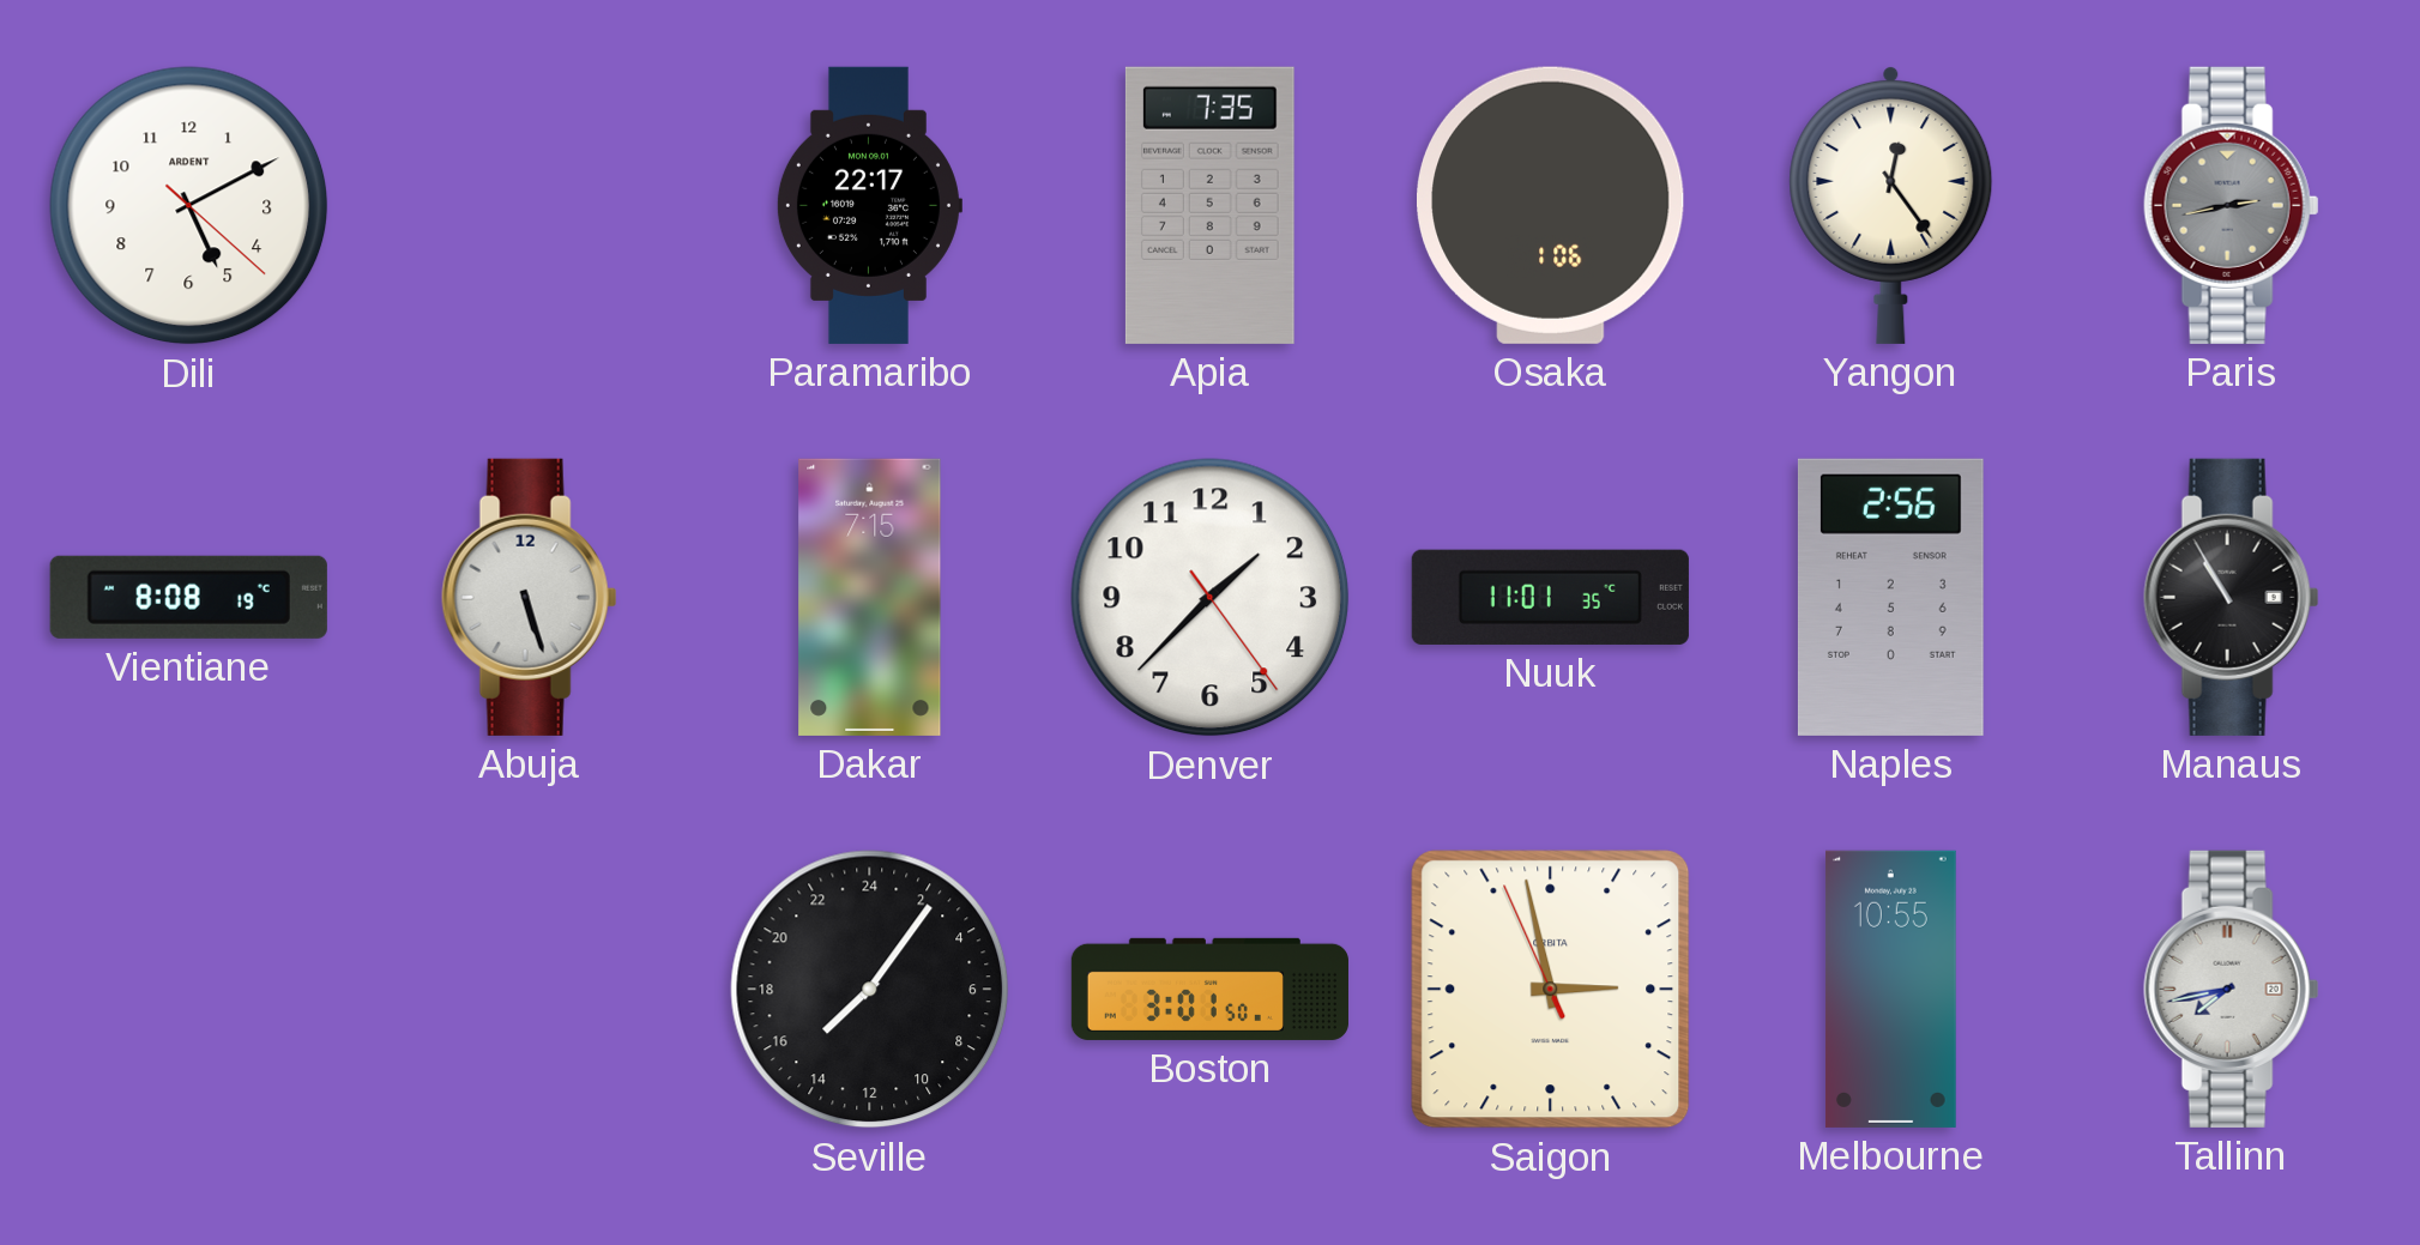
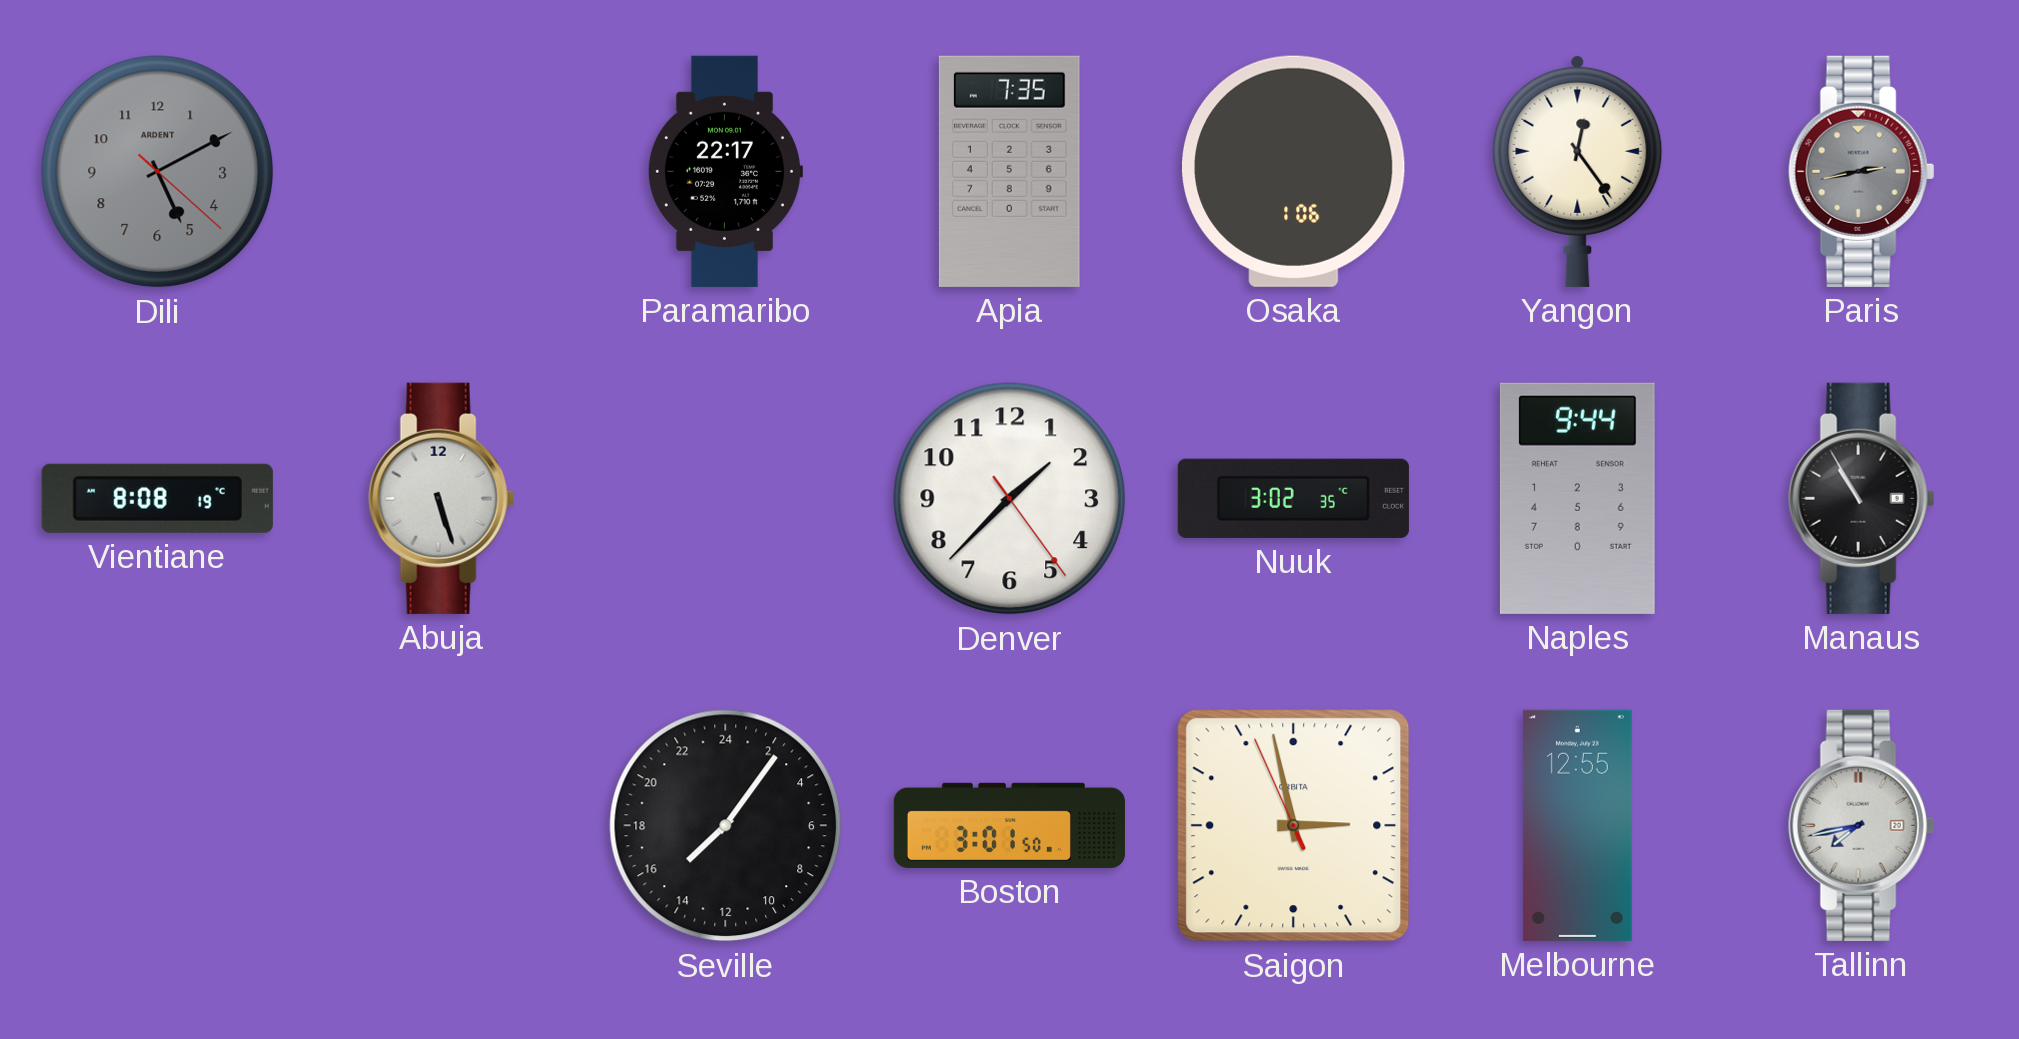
Dili dial: white -> grey
Dakar: 7:15 -> none
Nuuk: 11:01 -> 3:02
Naples: 2:56 -> 9:44
Melbourne: 10:55 -> 12:55
